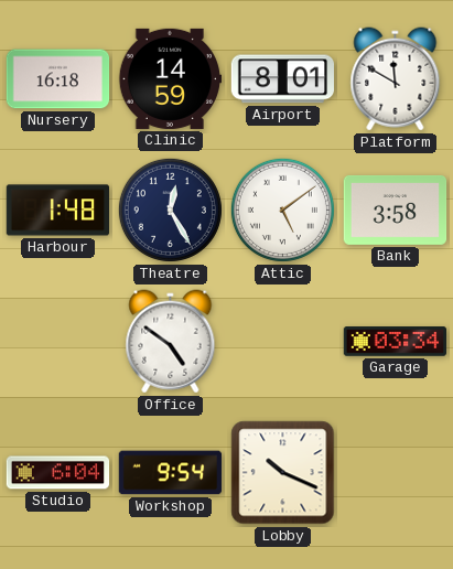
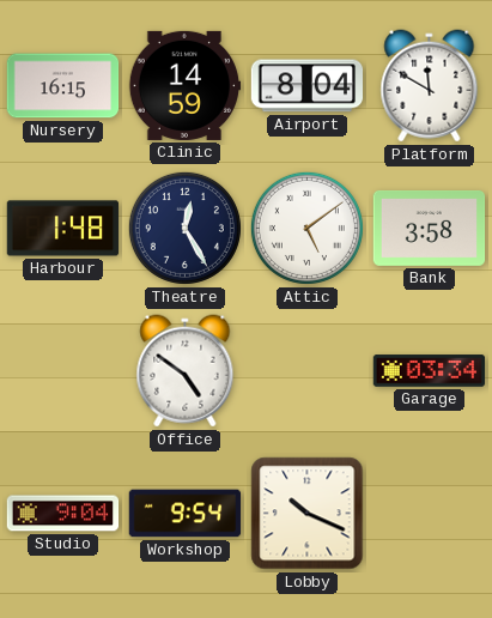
Nursery: 16:18 -> 16:15
Airport: 8:01 -> 8:04
Studio: 6:04 -> 9:04
